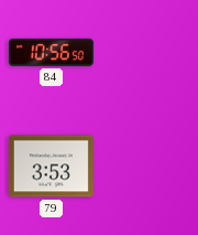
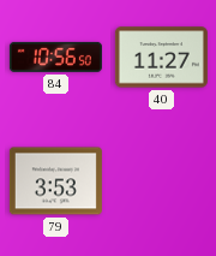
40: none -> 11:27
